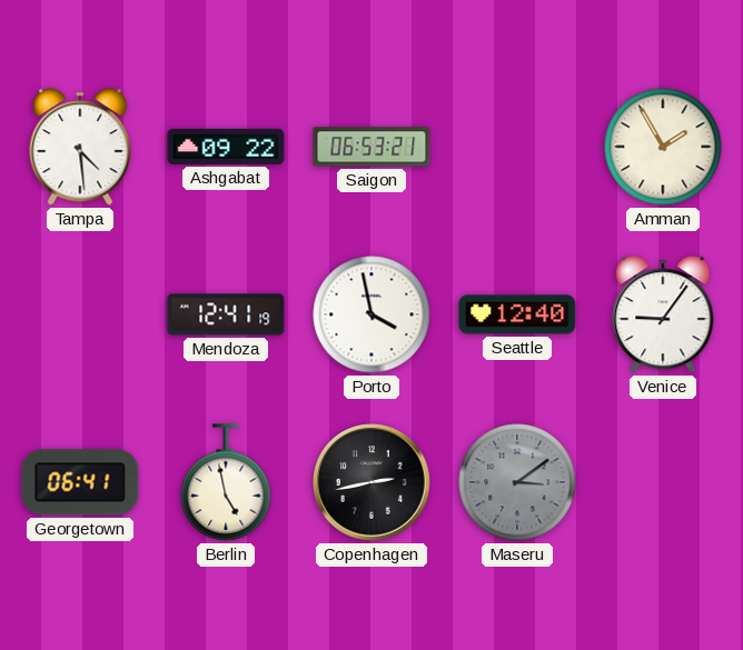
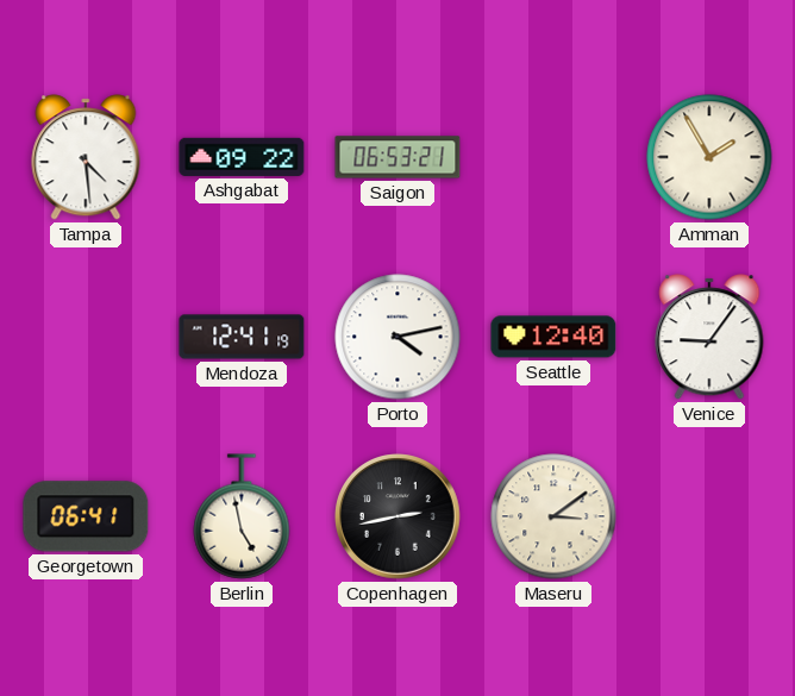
Porto: 3:58 -> 4:13
Maseru dial: grey -> cream
